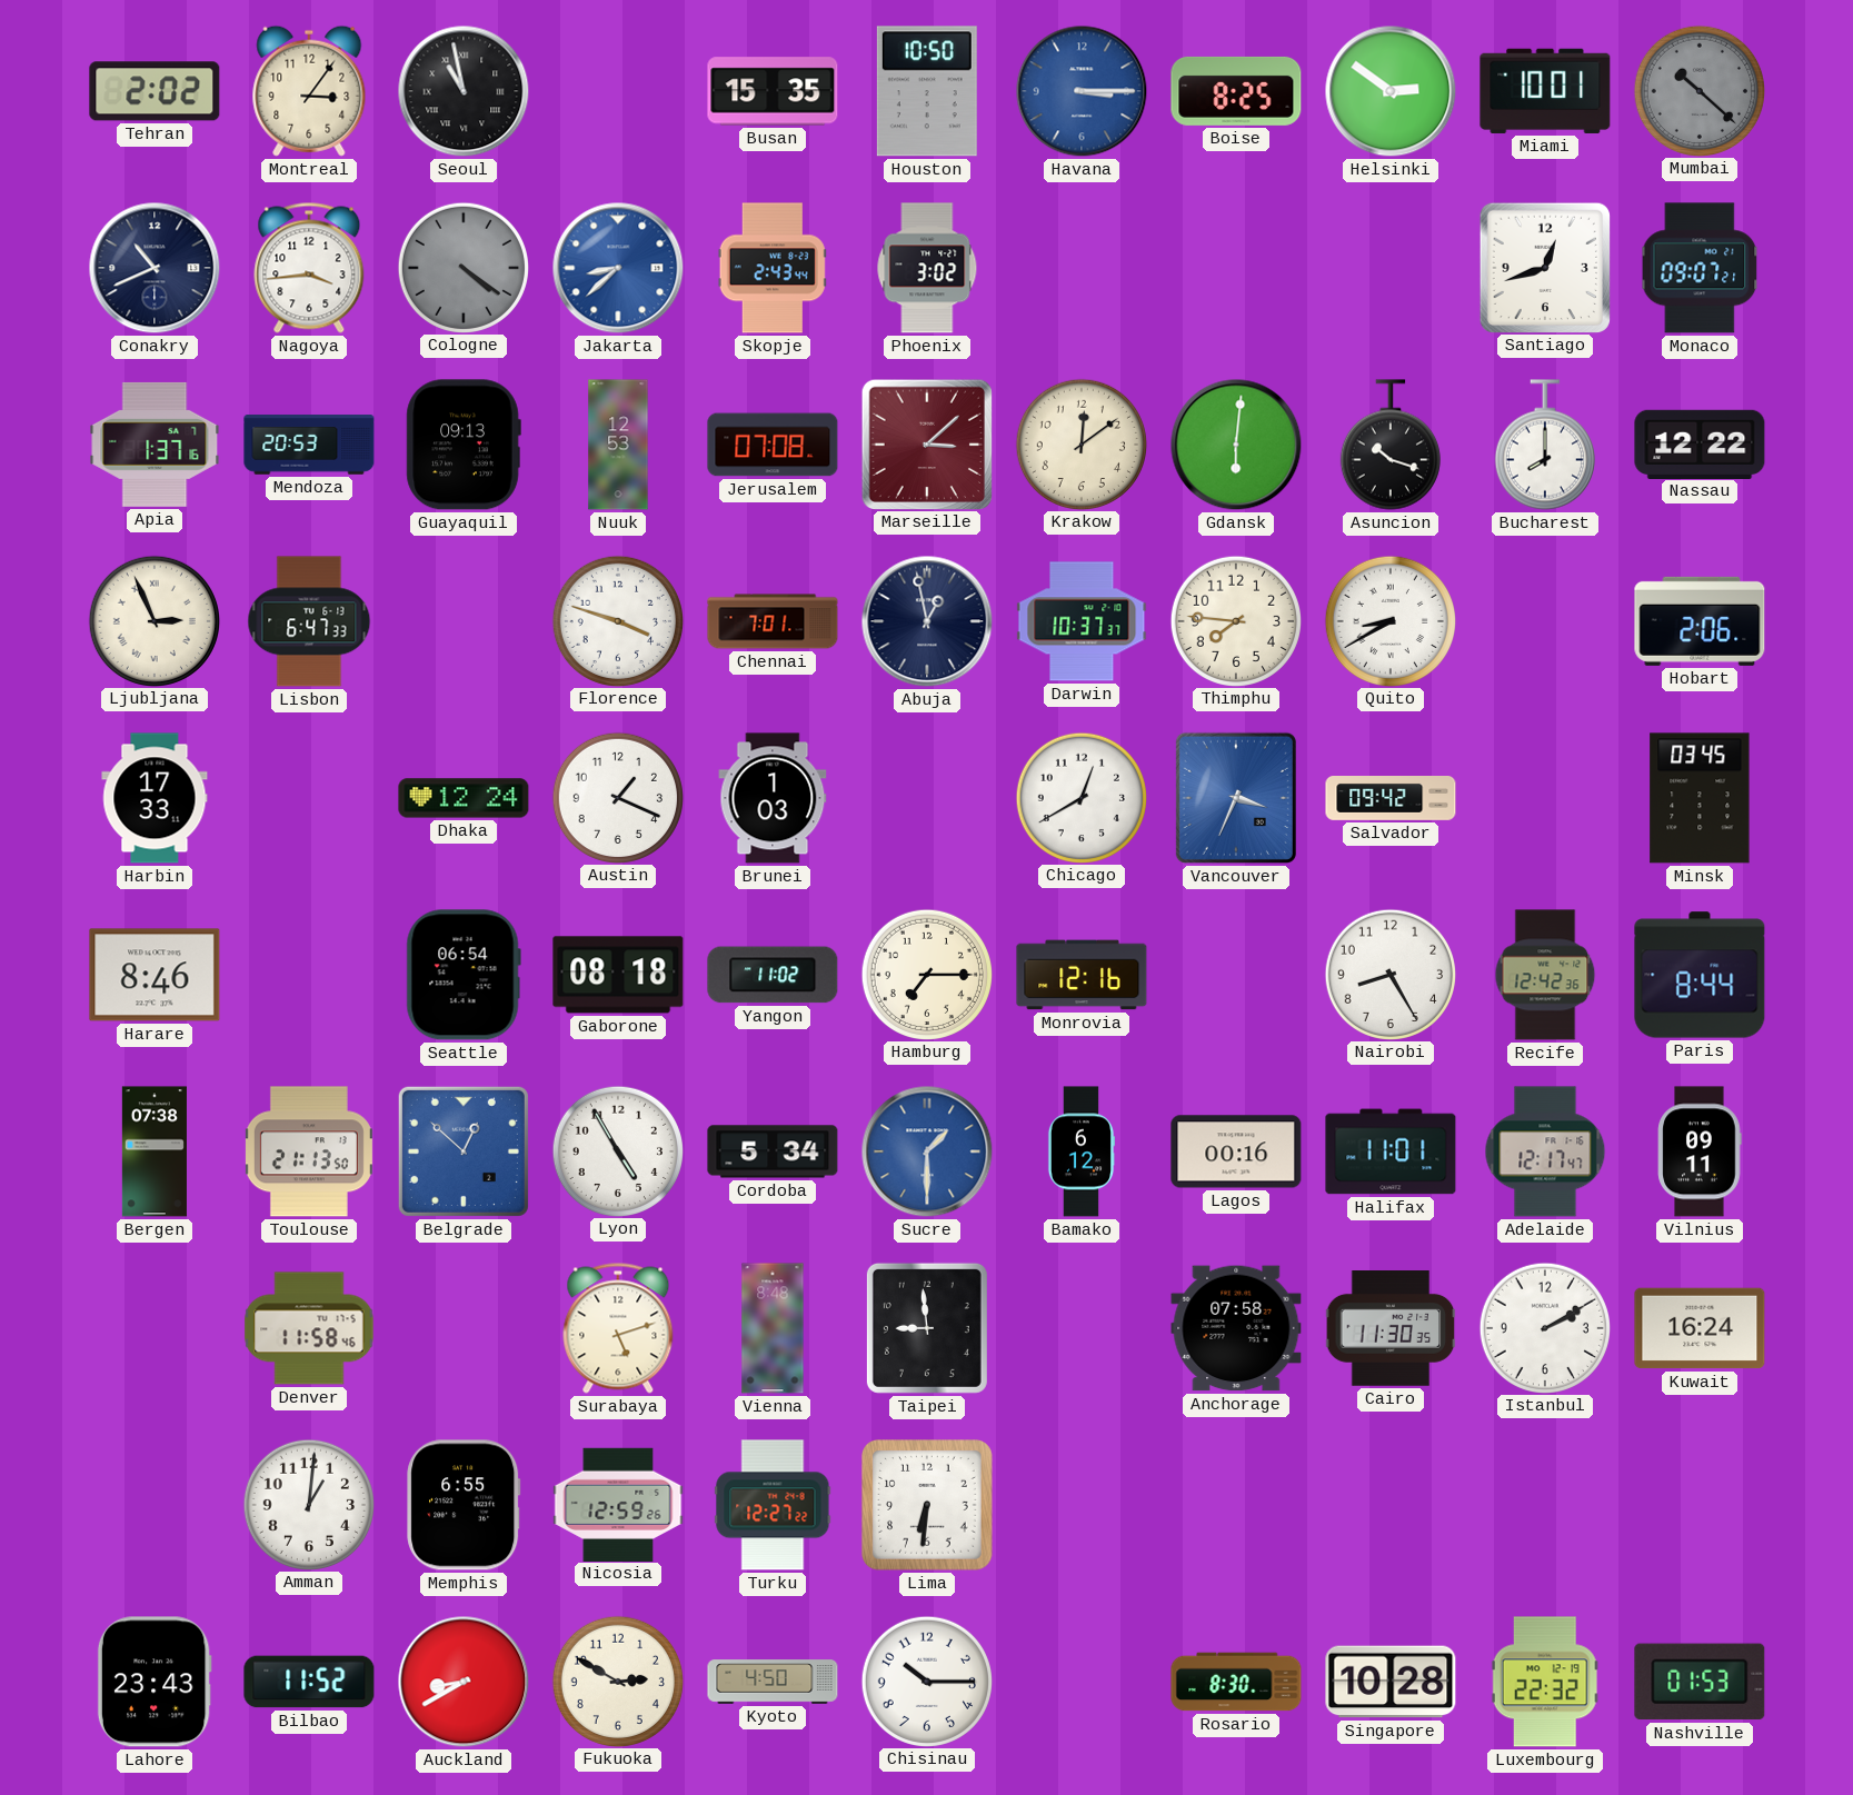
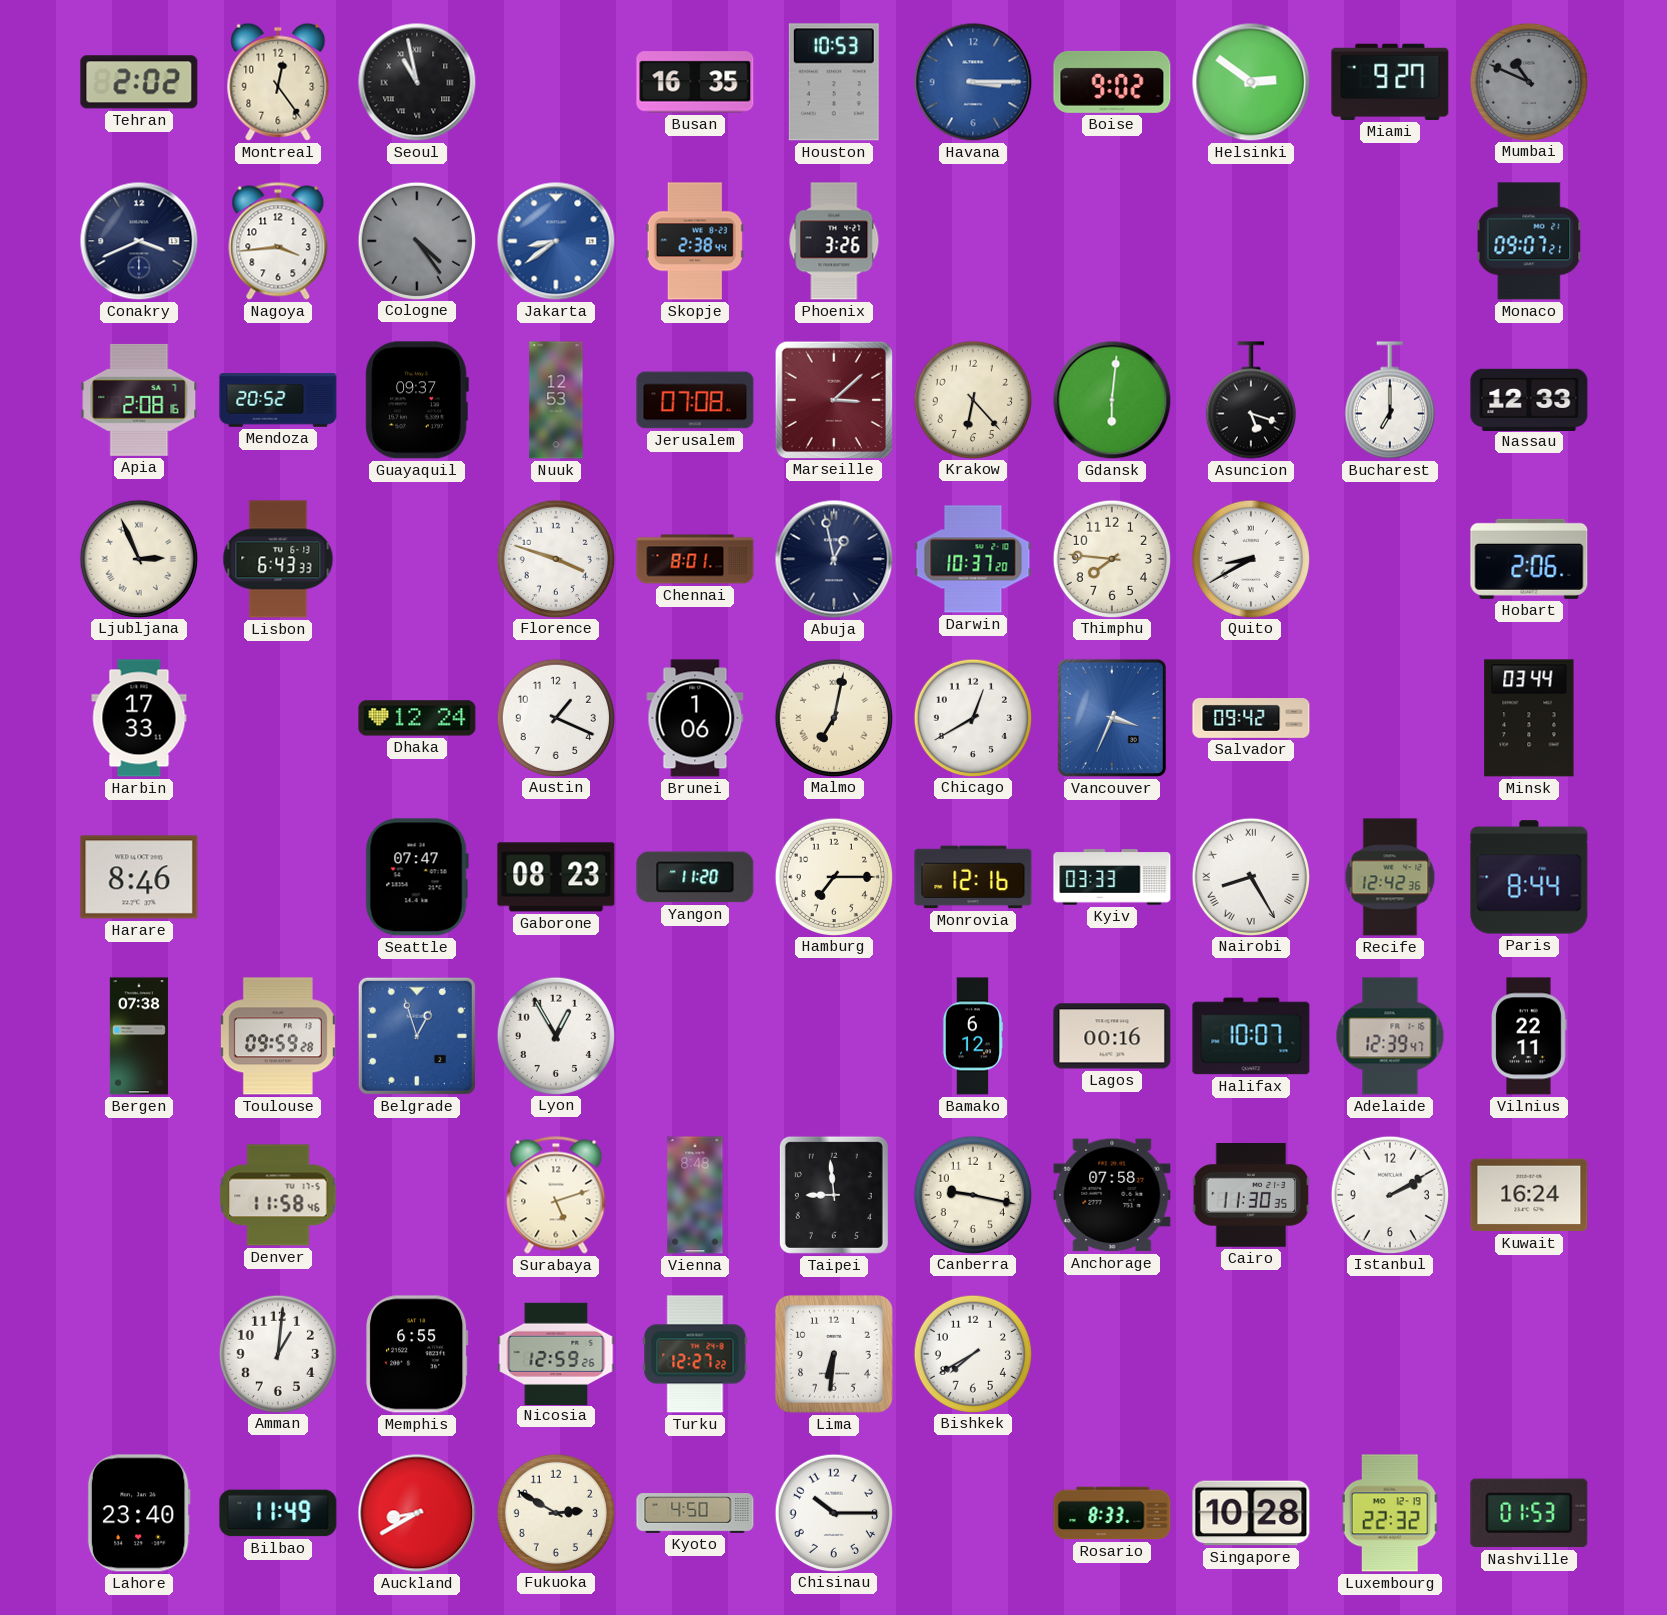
Montreal: 3:06 -> 12:24
Busan: 15:35 -> 16:35
Houston: 10:50 -> 10:53
Boise: 8:25 -> 9:02
Miami: 10:01 -> 9:27
Mumbai: 10:22 -> 10:49
Conakry: 10:41 -> 3:41
Cologne: 4:21 -> 4:24
Jakarta: 8:38 -> 8:39
Skopje: 2:43 -> 2:38
Phoenix: 3:02 -> 3:26
Santiago: 12:42 -> none
Apia: 1:37 -> 2:08
Mendoza: 20:53 -> 20:52
Guayaquil: 09:13 -> 09:37
Krakow: 12:09 -> 6:23
Asuncion: 10:18 -> 5:18
Bucharest: 8:00 -> 7:00
Nassau: 12:22 -> 12:33
Lisbon: 6:47 -> 6:43
Chennai: 7:01 -> 8:01
Darwin: 10:37:37 -> 10:37:20
Brunei: 1:03 -> 1:06
Malmo: none -> 7:02
Minsk: 03:45 -> 03:44
Seattle: 06:54 -> 07:47
Gaborone: 08:18 -> 08:23
Yangon: 11:02 -> 11:20
Kyiv: none -> 03:33
Nairobi numerals: Arabic -> Roman
Toulouse: 21:13 -> 09:59
Belgrade: 12:52 -> 12:57
Lyon: 4:55 -> 12:55
Cordoba: 5:34 -> none
Sucre: 1:30 -> none
Halifax: 11:01 -> 10:07
Adelaide: 12:17 -> 12:39
Vilnius: 09:11 -> 22:11
Canberra: none -> 9:17
Bishkek: none -> 7:40
Lahore: 23:43 -> 23:40
Bilbao: 11:52 -> 11:49
Rosario: 8:30 -> 8:33
